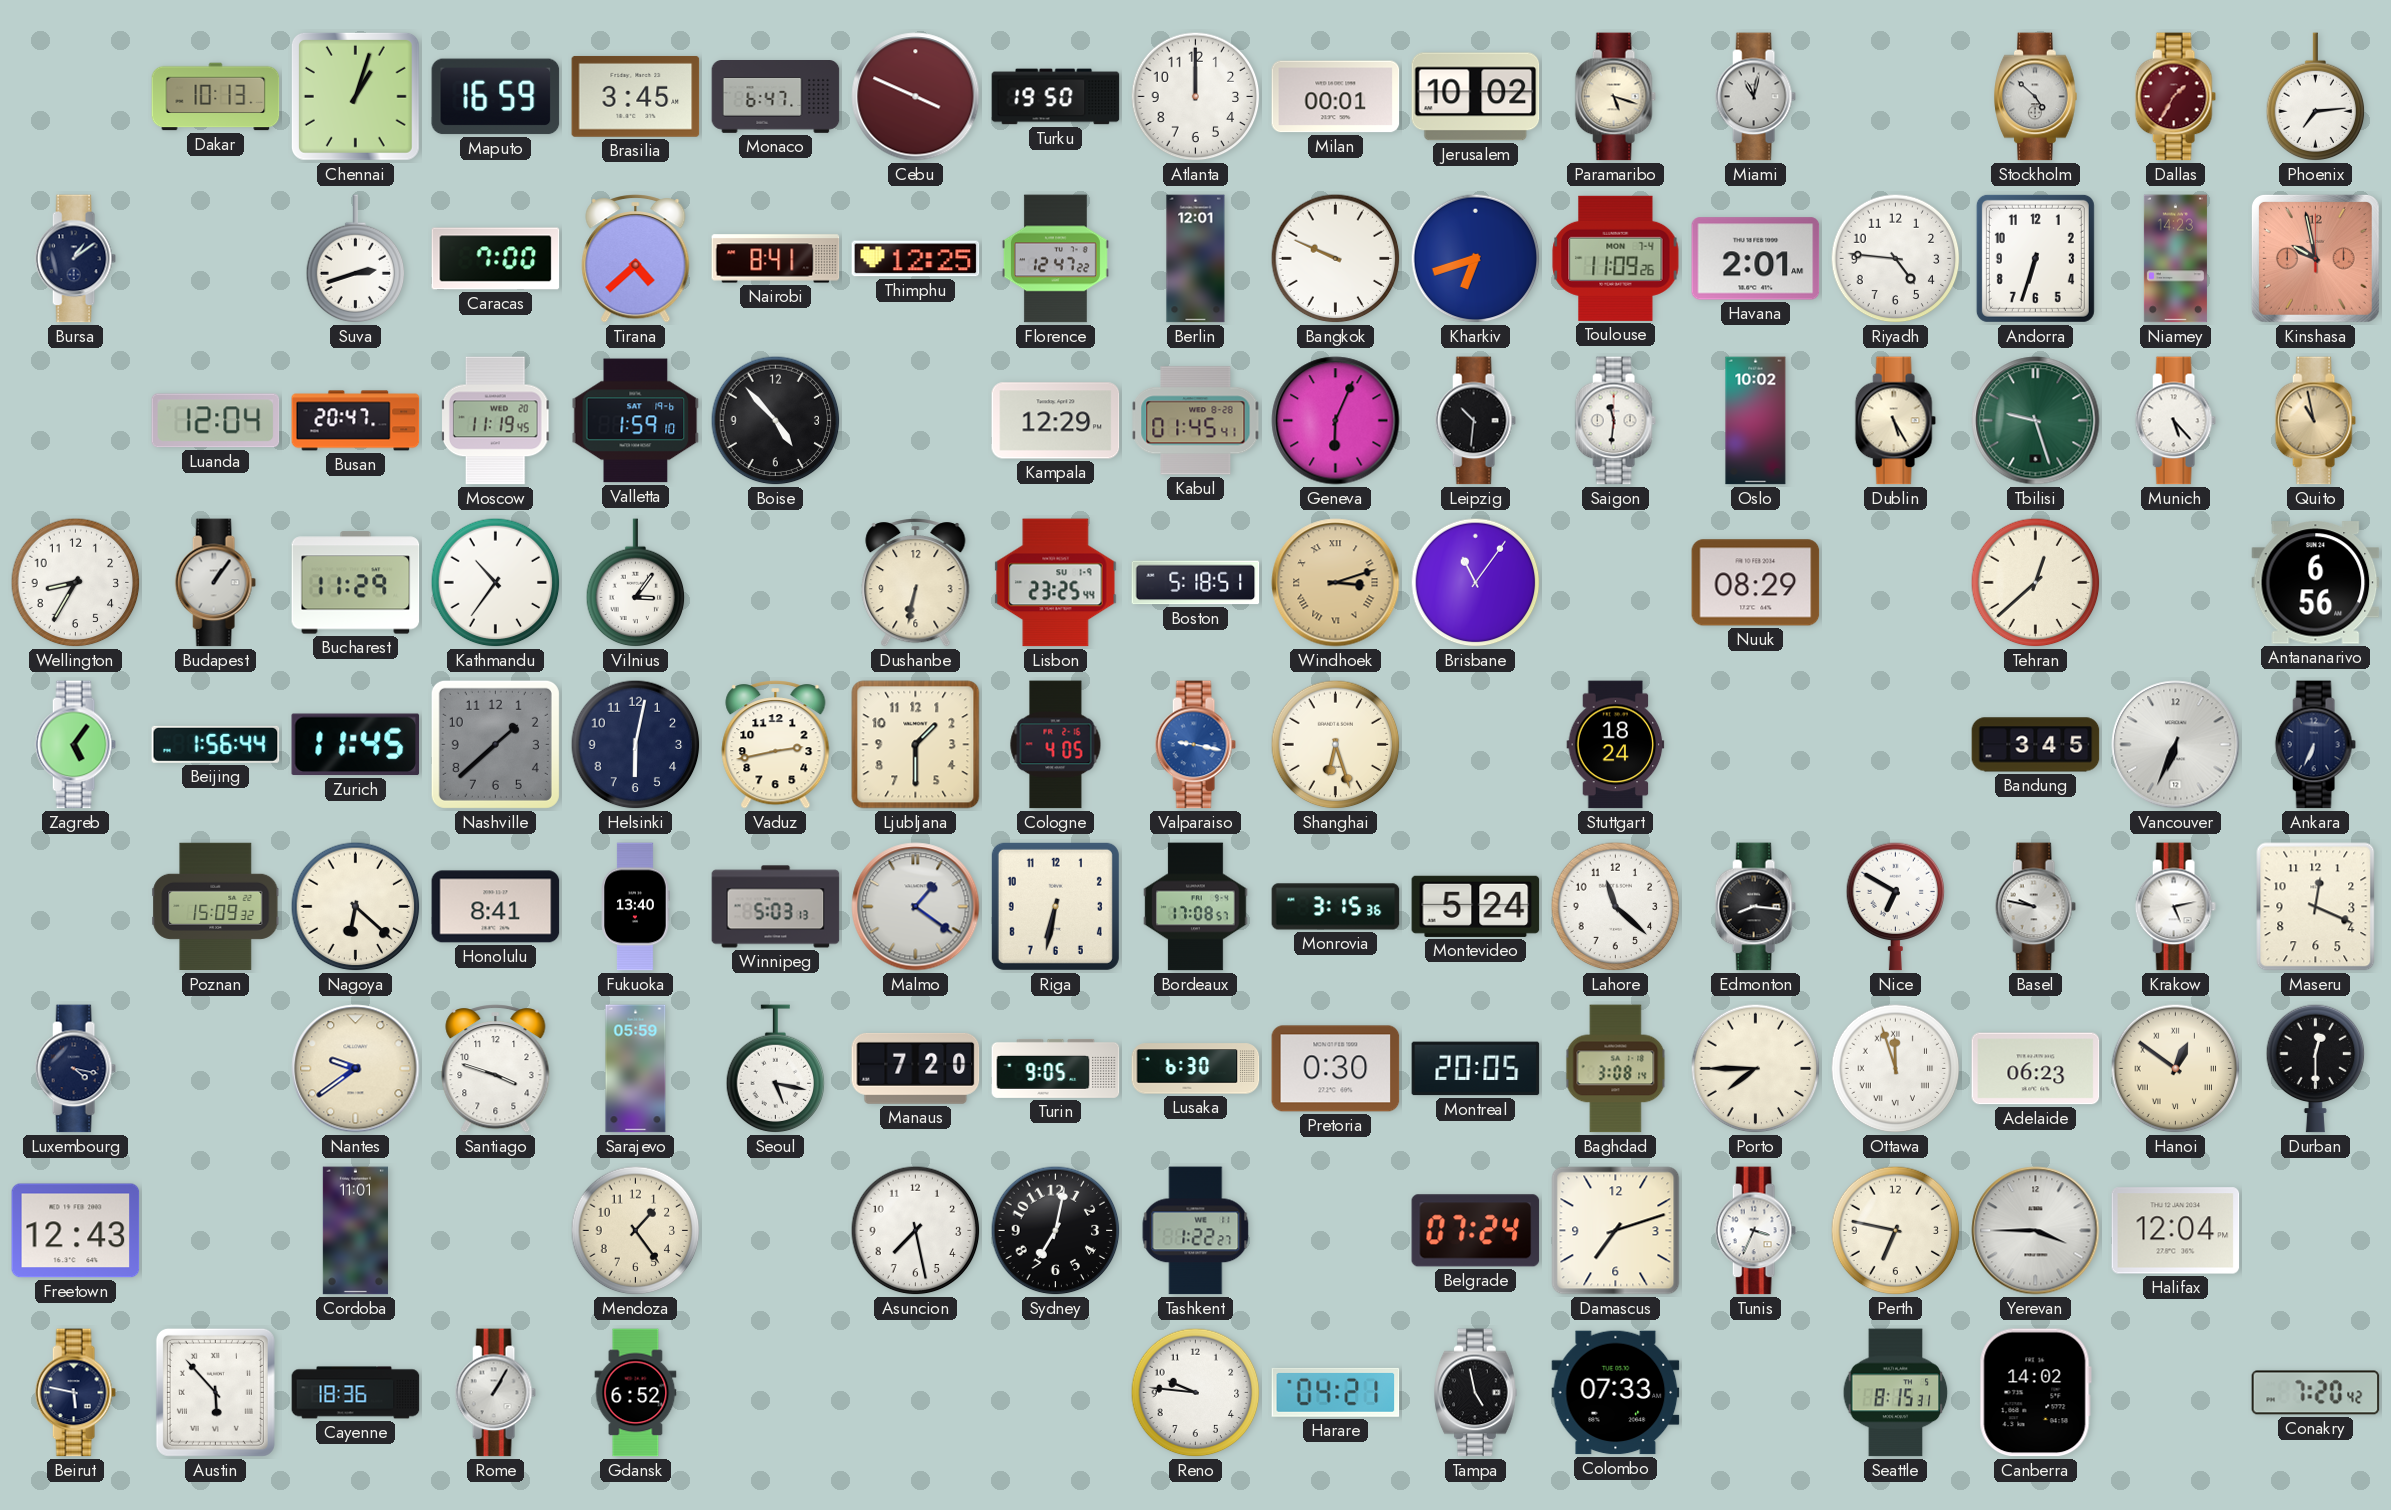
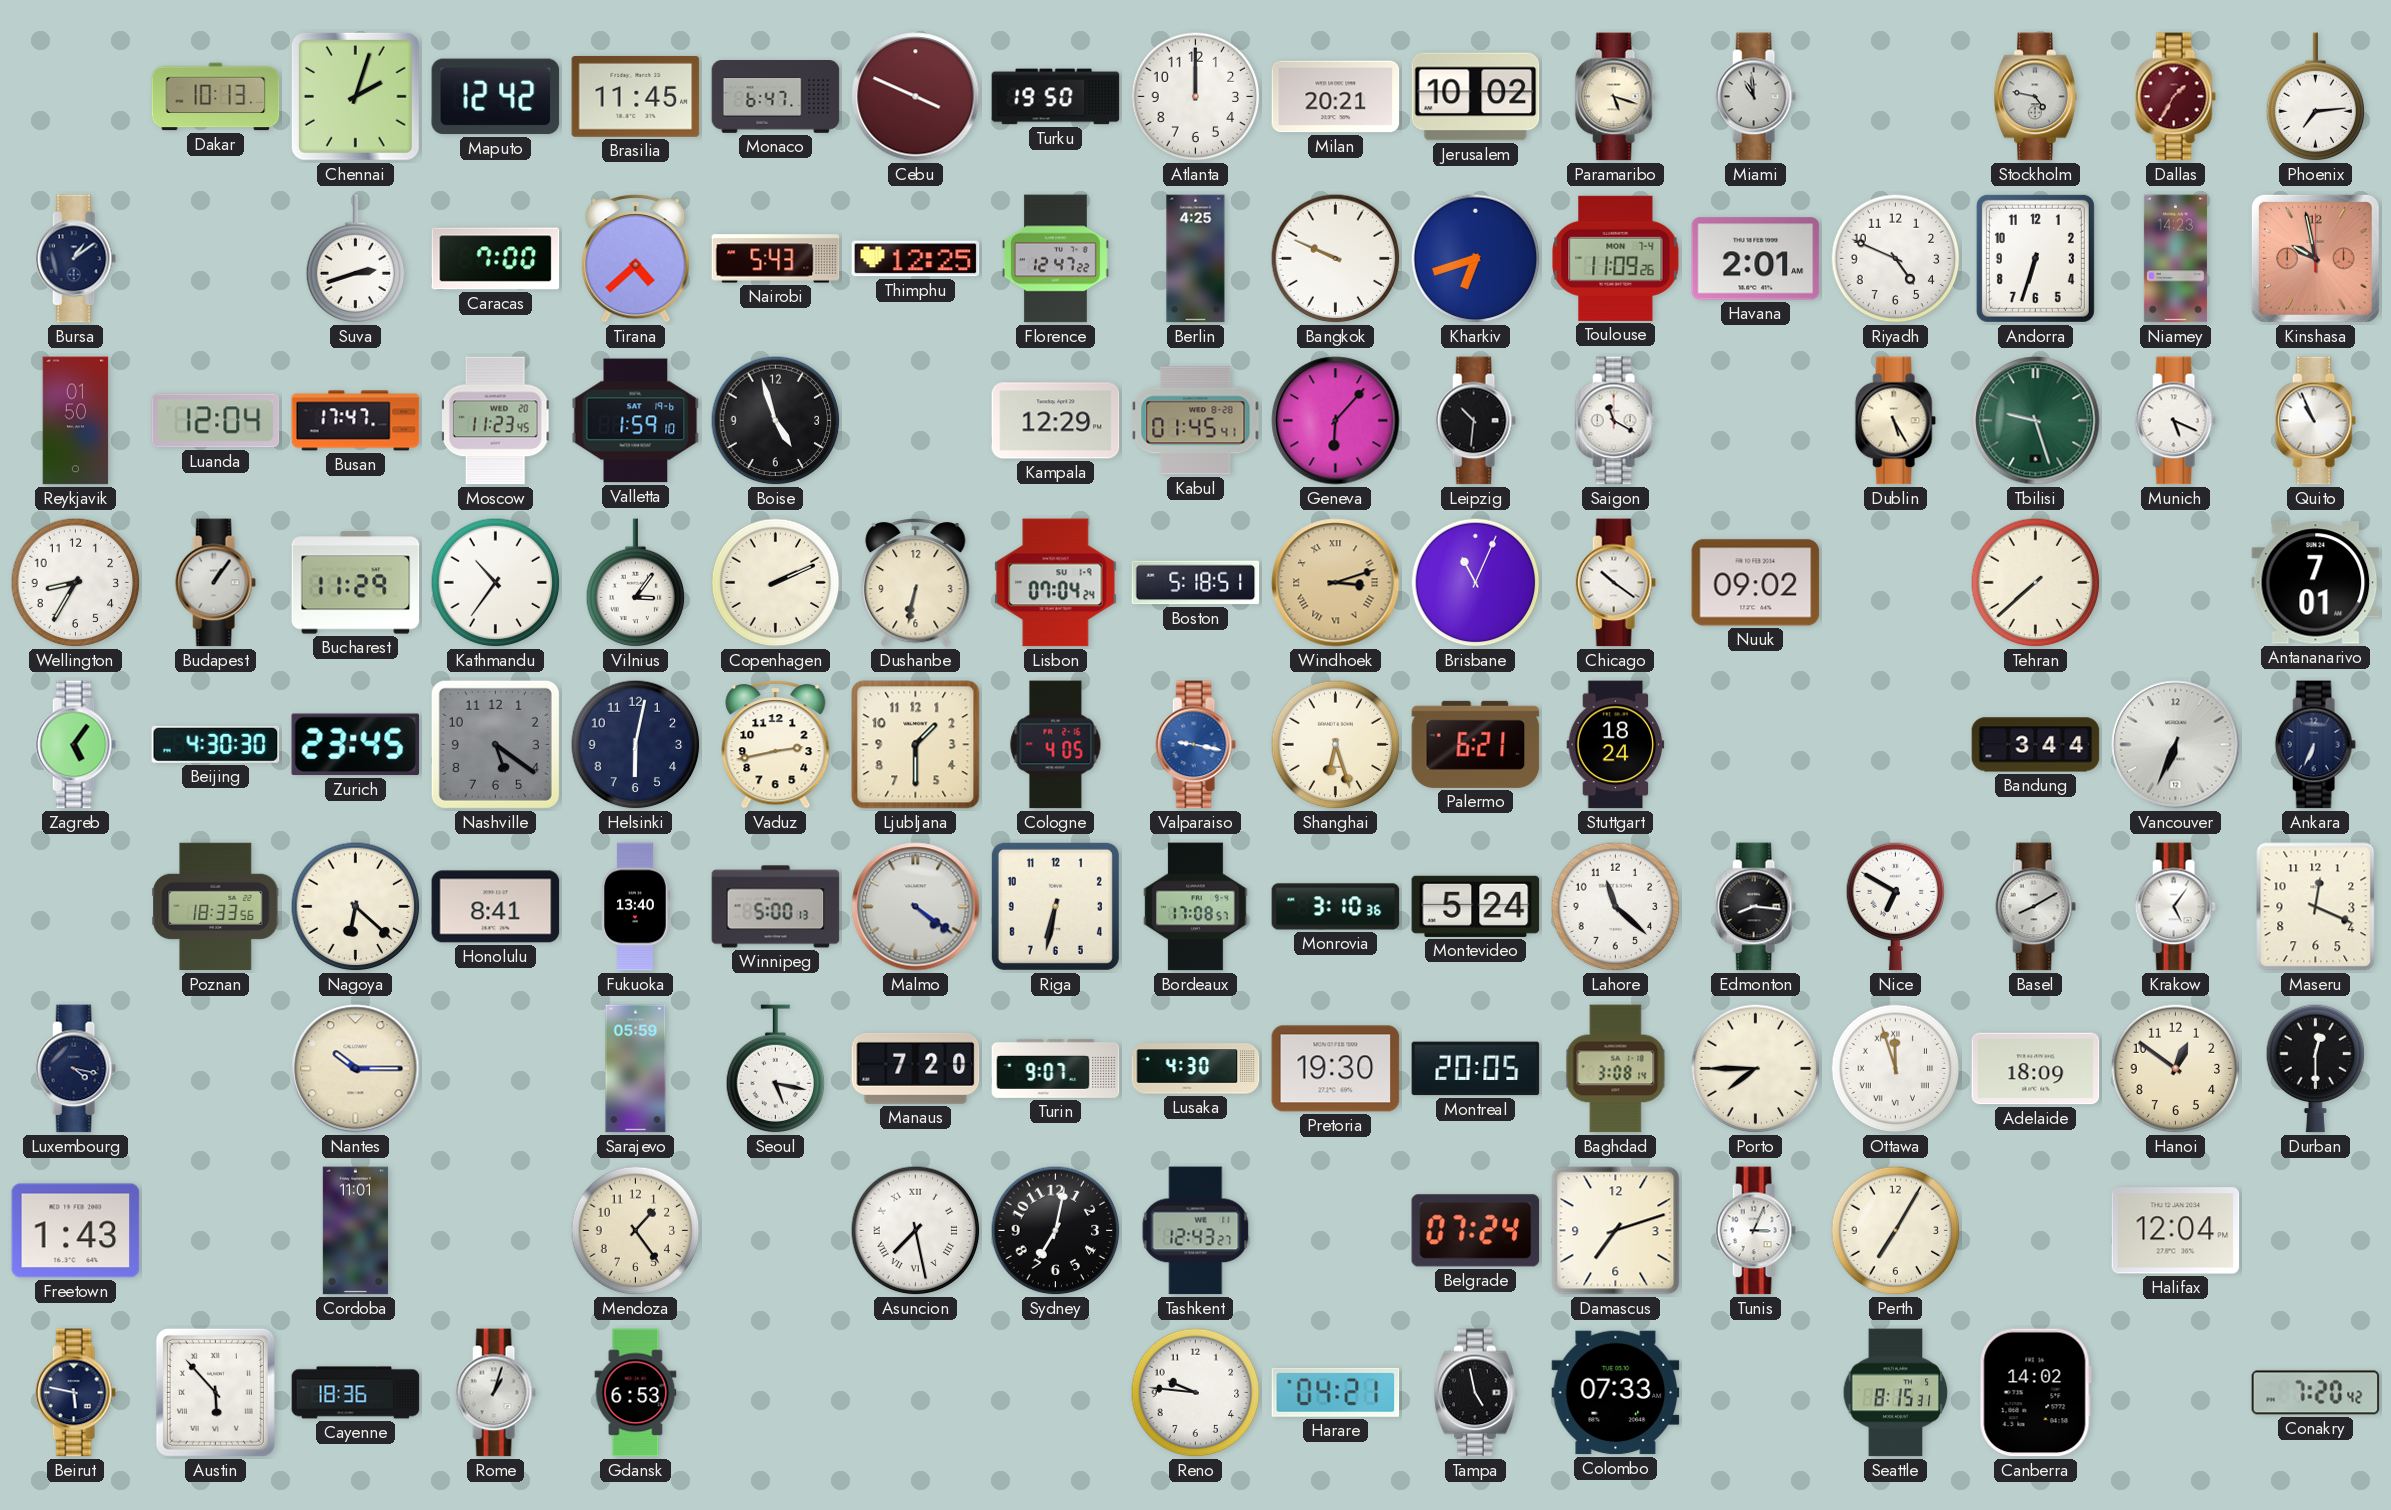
Chennai: 1:03 -> 2:03
Maputo: 16:59 -> 12:42
Brasilia: 3:45 -> 11:45
Milan: 00:01 -> 20:21
Miami: 11:02 -> 10:59
Stockholm: 4:52 -> 4:47
Nairobi: 8:41 -> 5:43
Berlin: 12:01 -> 4:25
Riyadh: 4:46 -> 4:49
Reykjavik: none -> 01:50
Busan: 20:47 -> 17:47
Moscow: 11:19 -> 11:23
Boise: 4:53 -> 4:57
Geneva: 6:04 -> 6:07
Saigon: 11:31 -> 11:20
Oslo: 10:02 -> none
Munich: 5:23 -> 5:19
Quito: 10:58 -> 10:56
Quito dial: champagne -> white
Copenhagen: none -> 2:11
Lisbon: 23:25 -> 07:04
Brisbane: 11:06 -> 11:04
Chicago: none -> 10:21
Nuuk: 08:29 -> 09:02
Tehran: 12:38 -> 7:38
Antananarivo: 6:56 -> 7:01
Beijing: 1:56 -> 4:30
Zurich: 11:45 -> 23:45
Nashville: 1:38 -> 5:21
Palermo: none -> 6:21
Bandung: 3:45 -> 3:44
Poznan: 15:09 -> 18:33
Winnipeg: 5:03 -> 5:00
Malmo: 1:21 -> 4:21
Monrovia: 3:15 -> 3:10
Basel: 9:47 -> 8:10
Krakow: 5:13 -> 5:06
Nantes: 9:39 -> 10:15
Santiago: 3:48 -> none
Turin: 9:05 -> 9:07
Lusaka: 6:30 -> 4:30
Pretoria: 0:30 -> 19:30
Adelaide: 06:23 -> 18:09
Hanoi numerals: Roman -> Arabic
Freetown: 12:43 -> 1:43
Asuncion numerals: Arabic -> Roman
Tashkent: 1:22 -> 12:43
Tunis: 3:34 -> 3:04
Perth: 6:47 -> 7:05
Yerevan: 3:45 -> none
Rome: 1:05 -> 1:03
Gdansk: 6:52 -> 6:53
